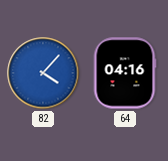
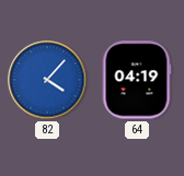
64: 04:16 -> 04:19
